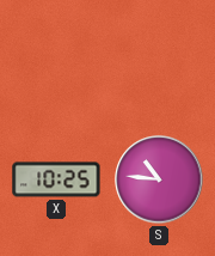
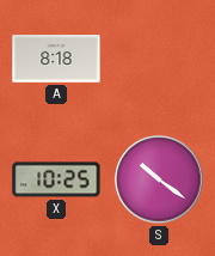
A: none -> 8:18
S: 10:46 -> 10:21
